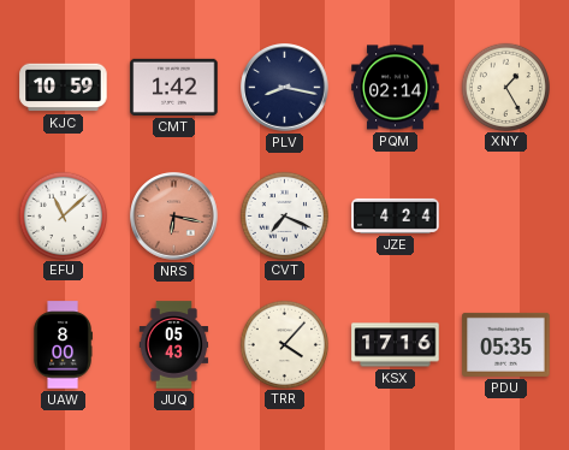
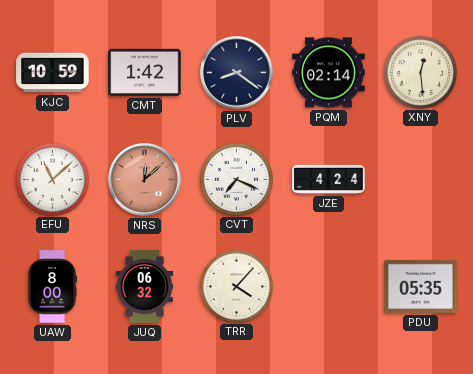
PLV: 8:17 -> 8:21
XNY: 1:25 -> 12:29
NRS: 6:17 -> 12:08
JUQ: 05:43 -> 06:32
KSX: 17:16 -> none
